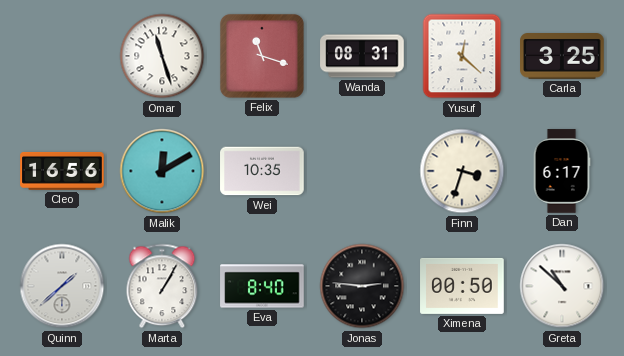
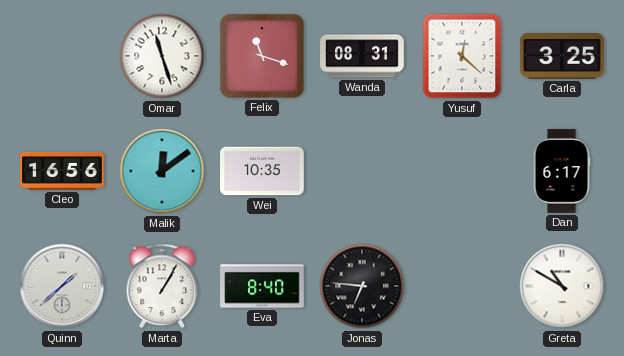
Malik: 12:10 -> 12:09
Finn: 3:33 -> none
Jonas: 2:46 -> 6:46
Ximena: 00:50 -> none
Greta: 10:52 -> 10:50
